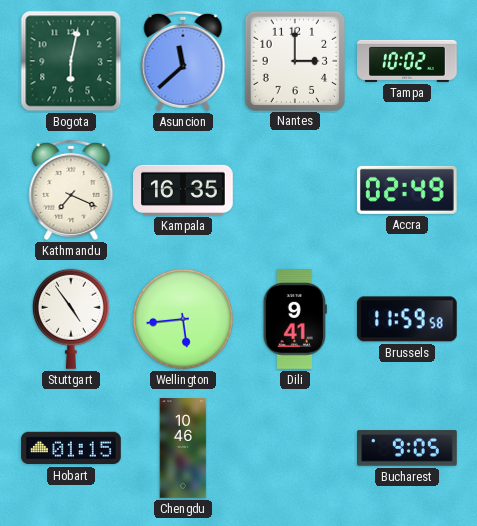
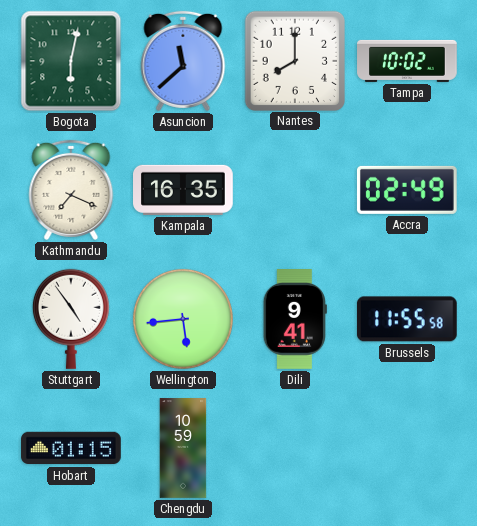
Nantes: 3:00 -> 8:00
Brussels: 11:59 -> 11:55
Chengdu: 10:46 -> 10:59
Bucharest: 9:05 -> none
